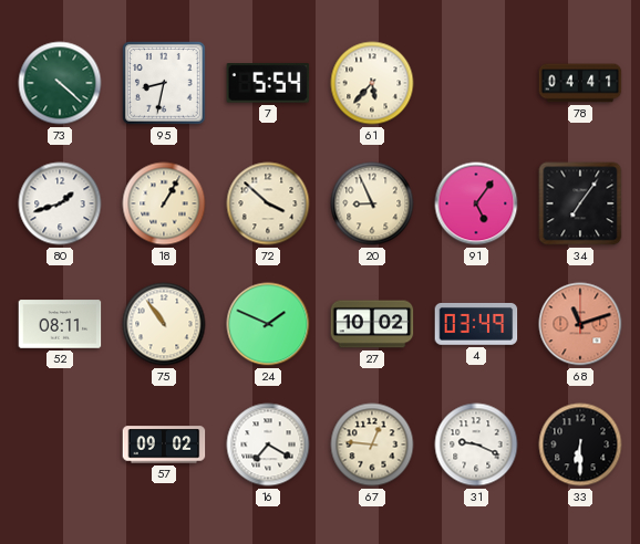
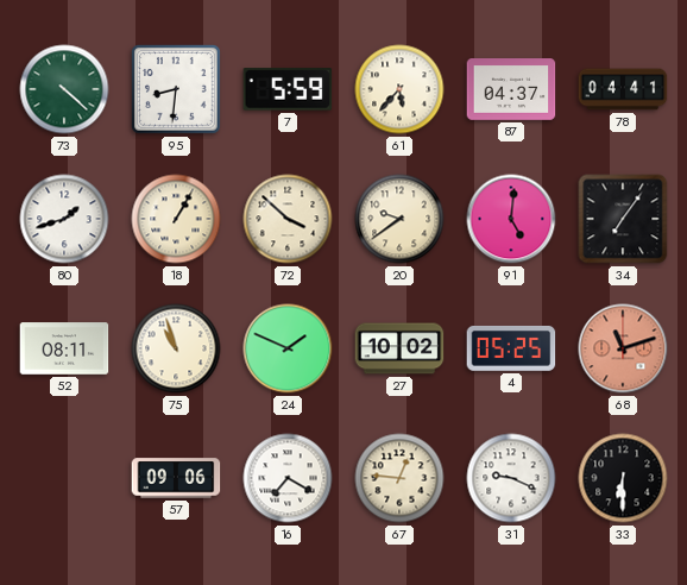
95: 8:32 -> 8:31
7: 5:54 -> 5:59
87: none -> 04:37
20: 8:56 -> 9:39
91: 5:06 -> 5:01
75: 10:54 -> 10:57
4: 03:49 -> 05:25
57: 09:02 -> 09:06
